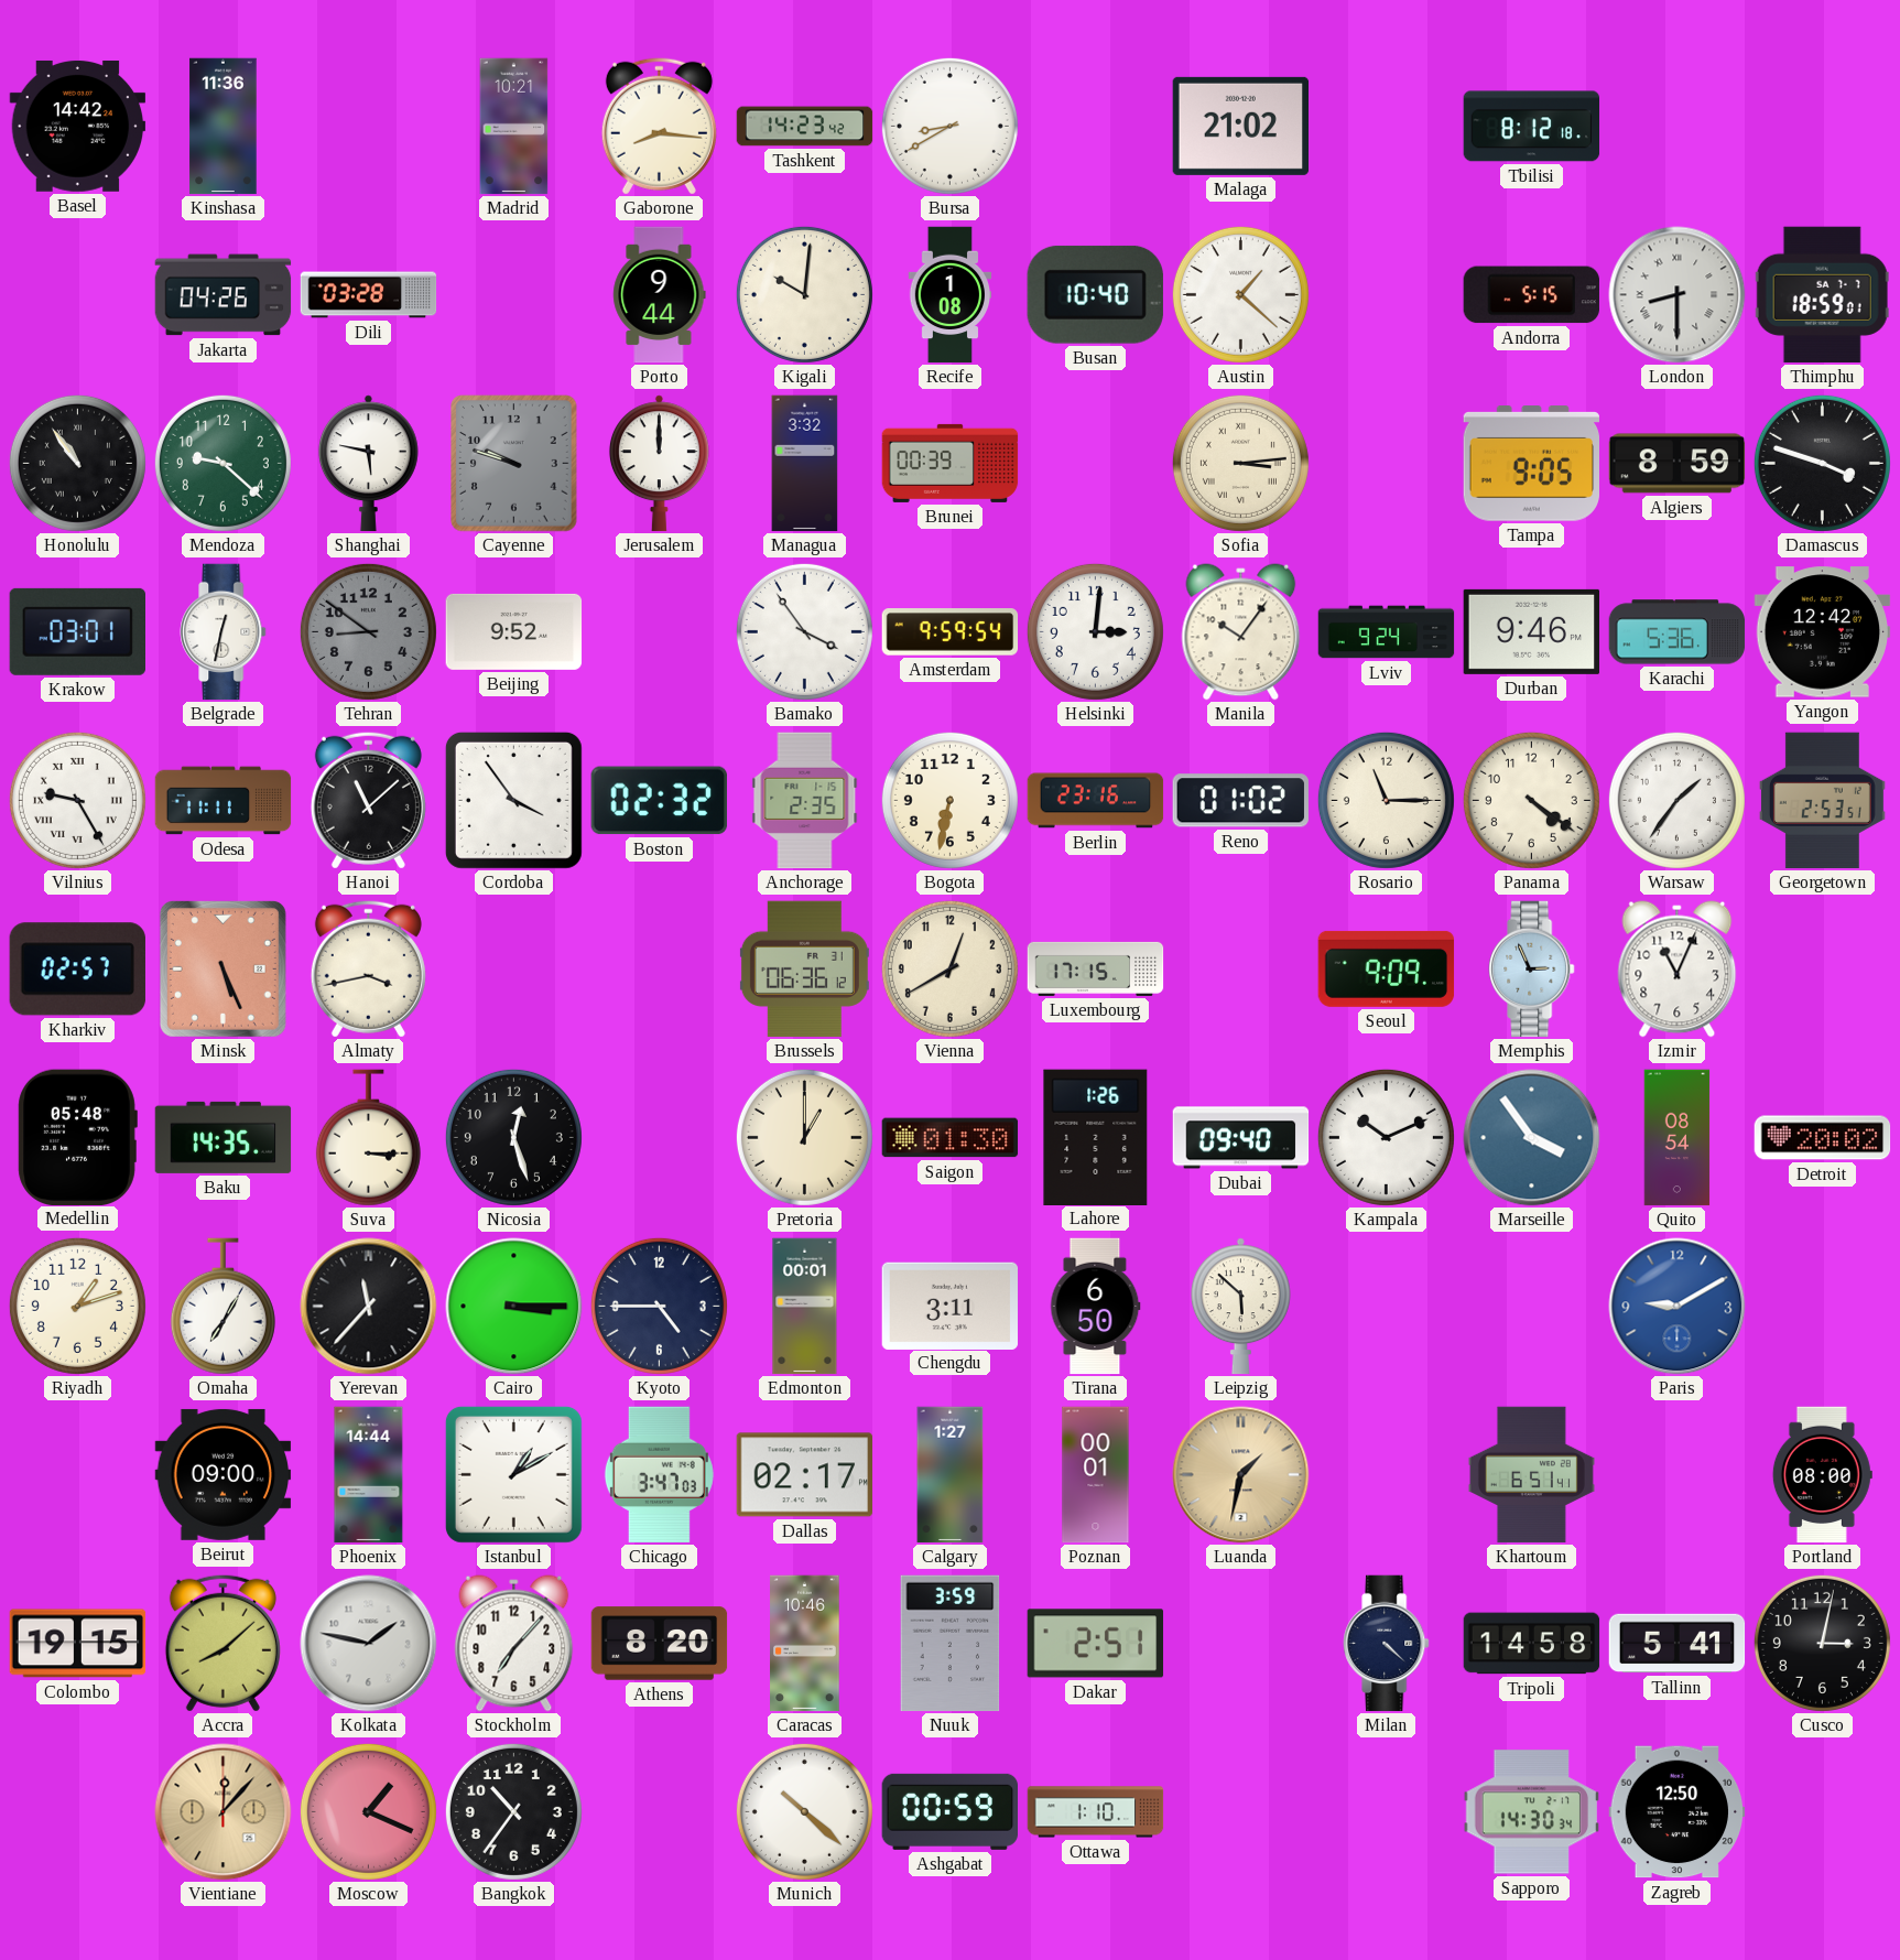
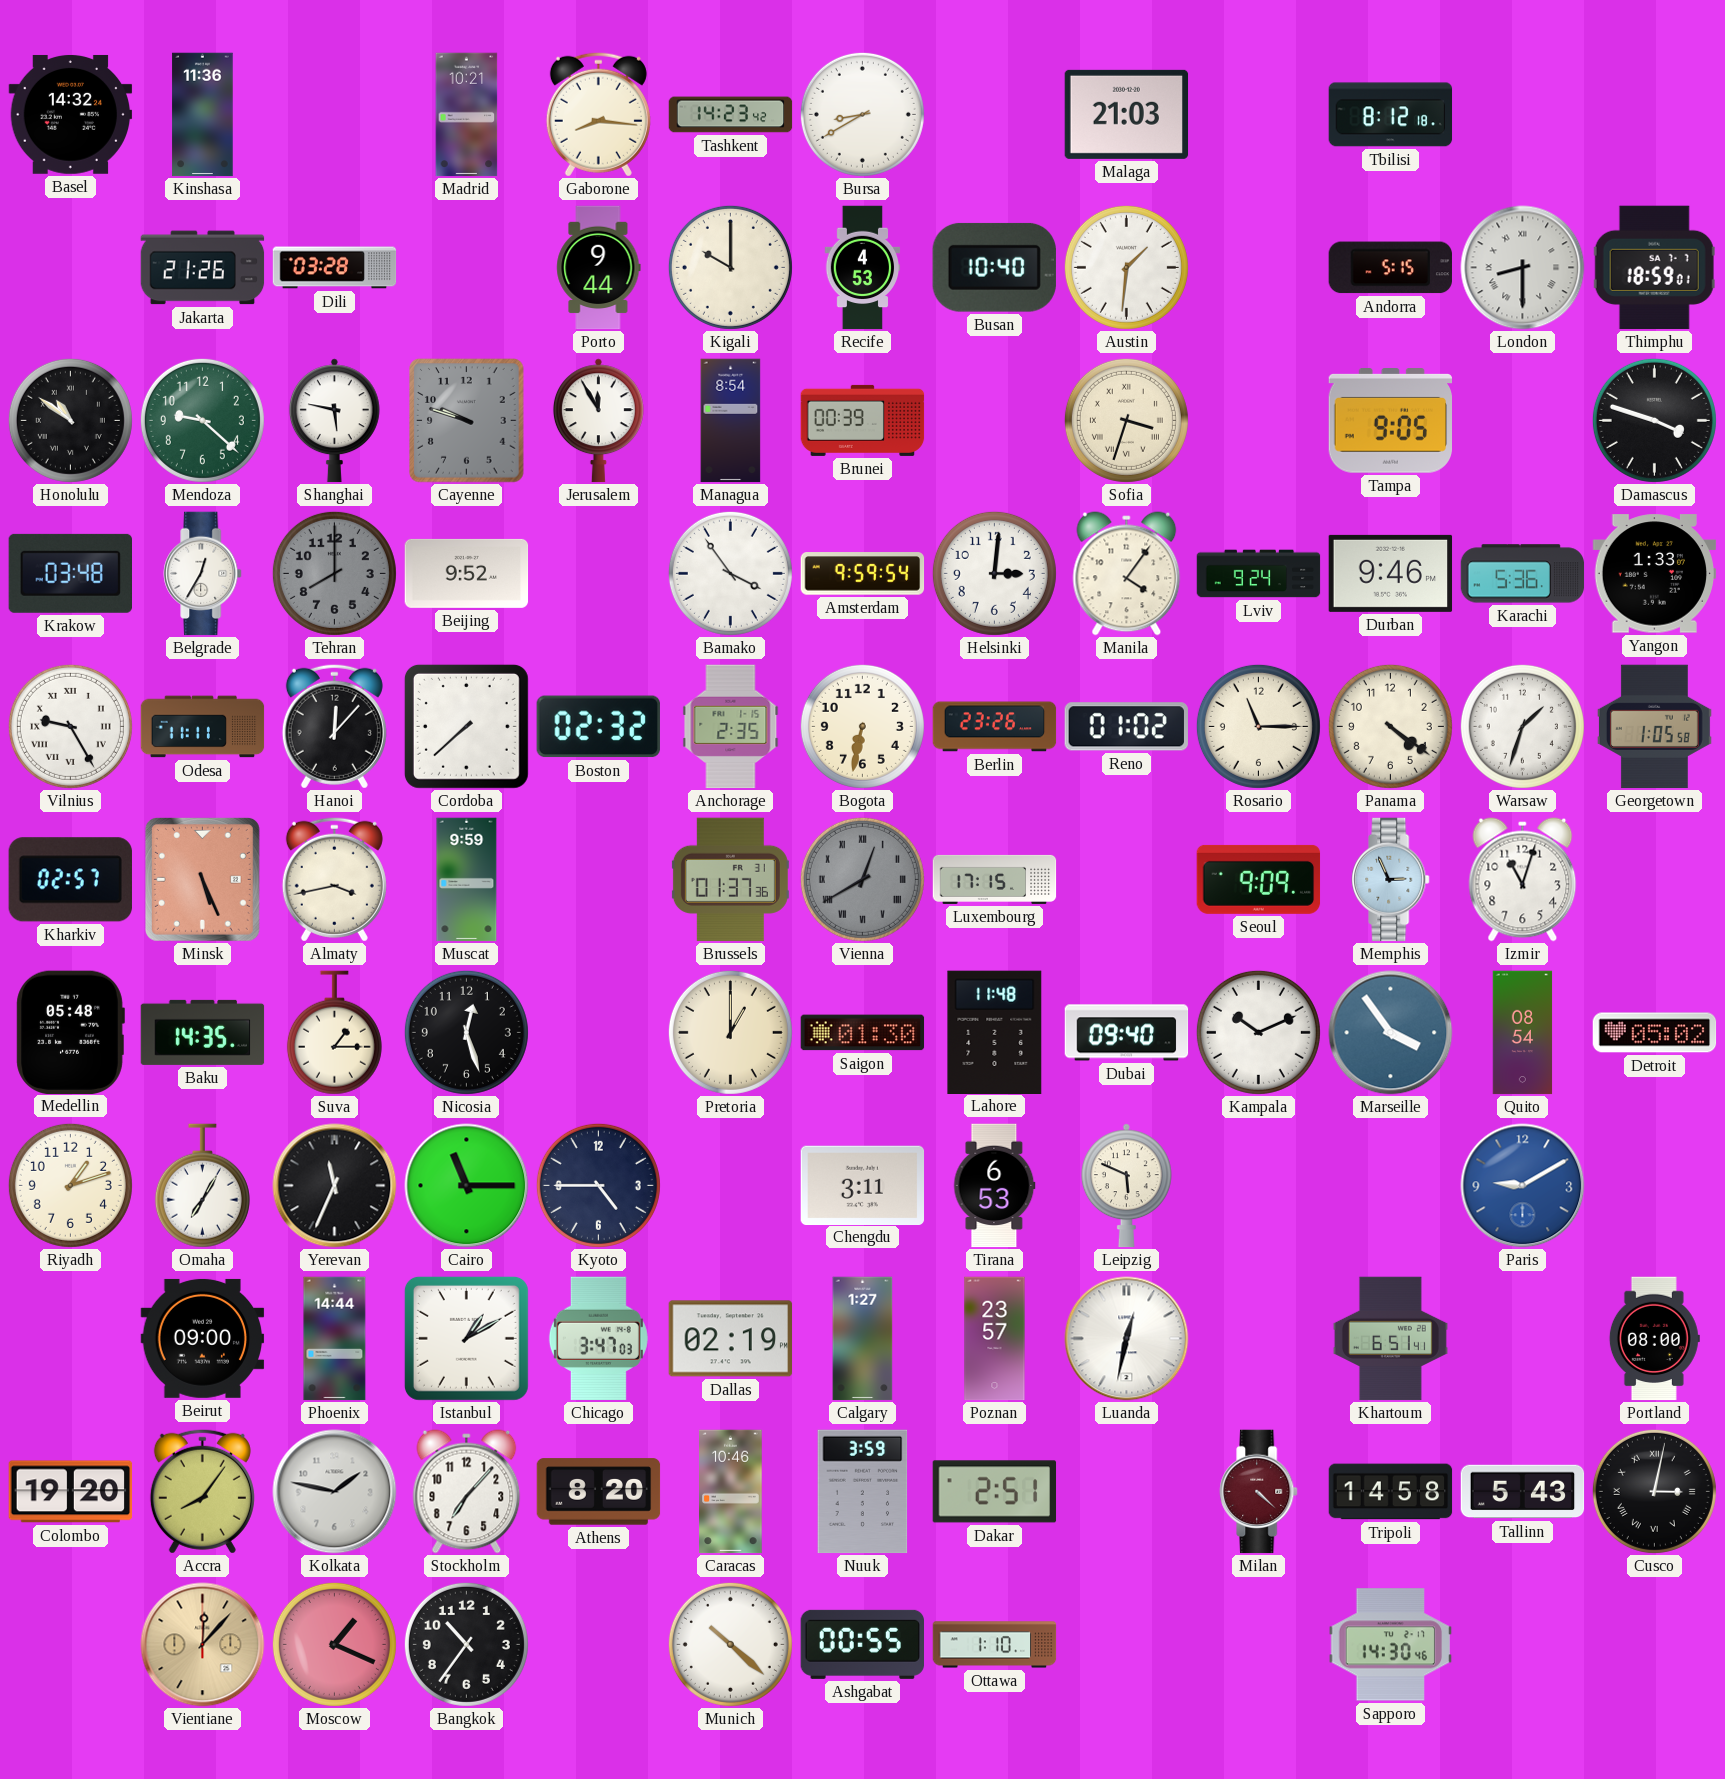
Basel: 14:42 -> 14:32
Malaga: 21:02 -> 21:03
Jakarta: 04:26 -> 21:26
Kigali: 10:01 -> 10:00
Recife: 1:08 -> 4:53
Austin: 1:22 -> 1:31
Honolulu: 10:54 -> 10:51
Jerusalem: 12:00 -> 11:55
Managua: 3:32 -> 8:54
Sofia: 3:14 -> 3:33
Algiers: 8:59 -> none
Krakow: 03:01 -> 03:48
Belgrade: 12:32 -> 12:35
Tehran: 8:51 -> 8:00
Manila: 10:06 -> 4:06
Yangon: 12:42 -> 1:33
Hanoi: 11:08 -> 12:07
Cordoba: 3:54 -> 7:38
Berlin: 23:16 -> 23:26
Warsaw: 1:36 -> 1:33
Georgetown: 2:53 -> 1:05
Muscat: none -> 9:59
Brussels: 06:36 -> 01:37
Vienna dial: cream -> grey
Vienna numerals: Arabic -> Roman
Izmir: 11:04 -> 11:03
Suva: 3:15 -> 1:15
Lahore: 1:26 -> 11:48
Detroit: 20:02 -> 05:02
Yerevan: 11:37 -> 11:34
Cairo: 3:15 -> 11:15
Edmonton: 00:01 -> none
Tirana: 6:50 -> 6:53
Leipzig: 5:52 -> 5:49
Dallas: 02:17 -> 02:19
Poznan: 00:01 -> 23:57
Luanda: 1:32 -> 12:32
Luanda dial: champagne -> white
Colombo: 19:15 -> 19:20
Accra: 8:08 -> 8:06
Milan dial: navy -> burgundy
Tallinn: 5:41 -> 5:43
Cusco numerals: Arabic -> Roman
Ashgabat: 00:59 -> 00:55
Sapporo: 14:30:34 -> 14:30:46
Zagreb: 12:50 -> none
